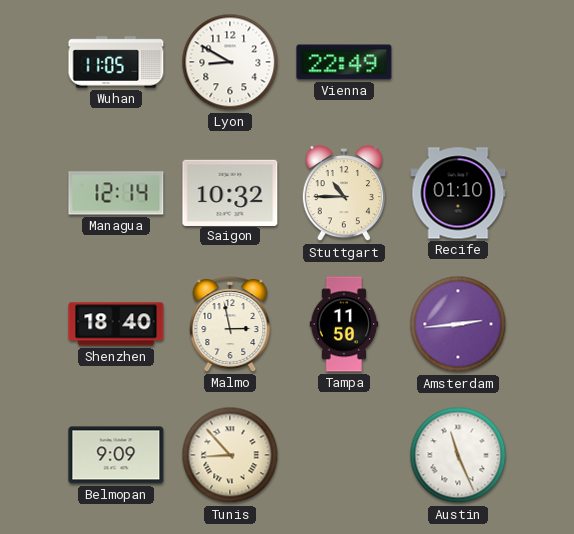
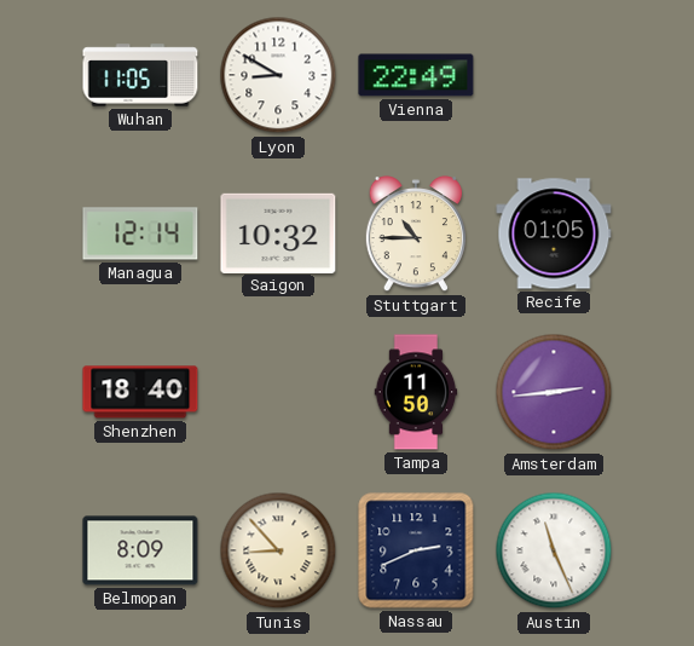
Recife: 01:10 -> 01:05
Malmo: 2:58 -> none
Belmopan: 9:09 -> 8:09
Nassau: none -> 2:41
